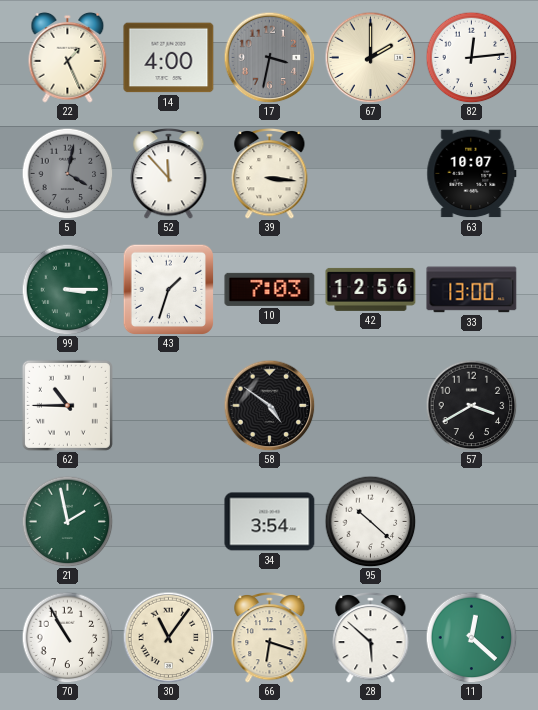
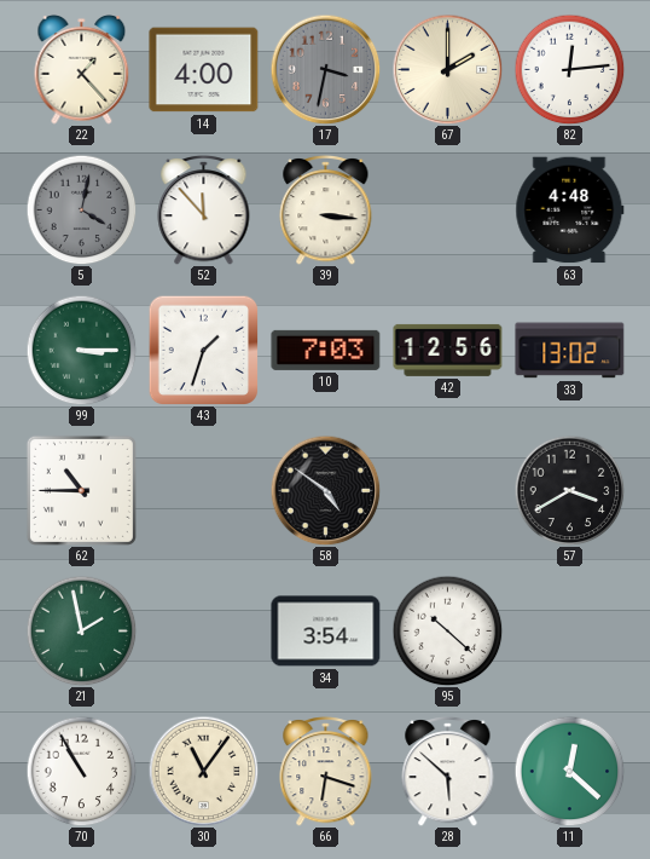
22: 1:26 -> 1:23
63: 10:07 -> 4:48
33: 13:00 -> 13:02
